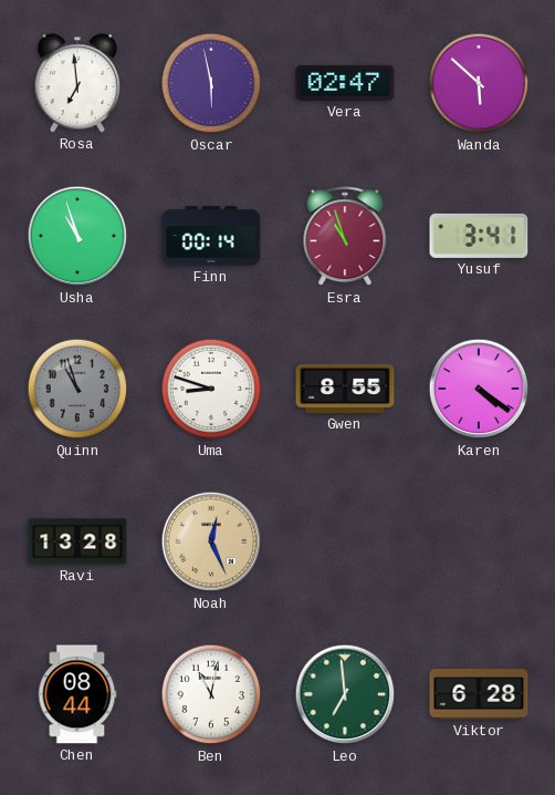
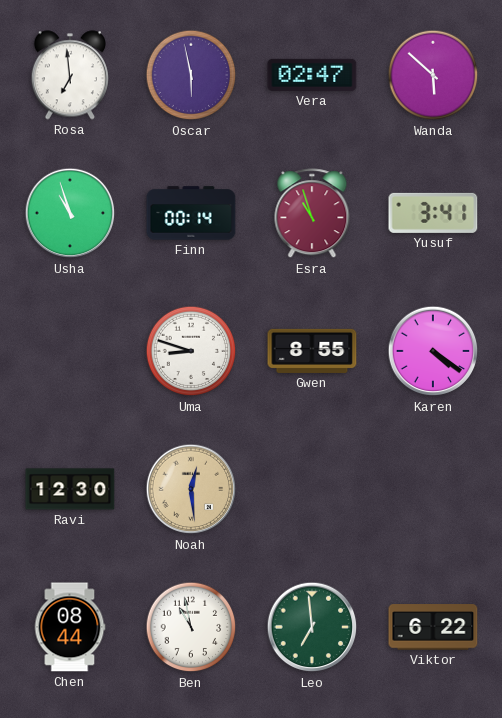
Quinn: 10:57 -> none
Ravi: 13:28 -> 12:30
Noah: 12:26 -> 12:29
Ben: 11:02 -> 10:58
Viktor: 6:28 -> 6:22
